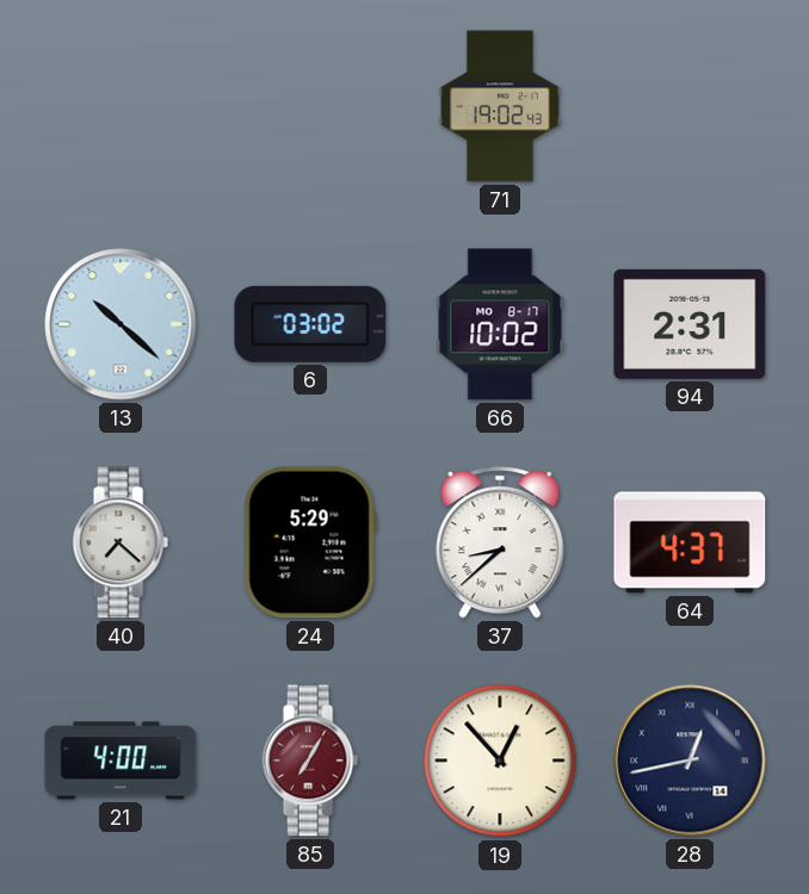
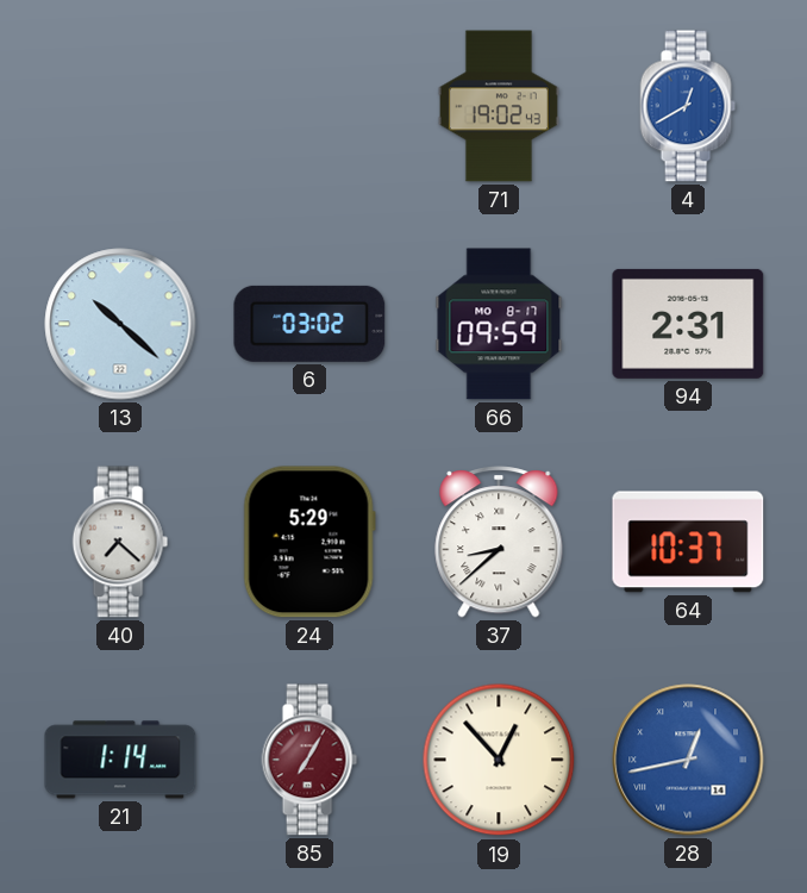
4: none -> 12:40
66: 10:02 -> 09:59
64: 4:37 -> 10:37
21: 4:00 -> 1:14
28 dial: navy -> blue
